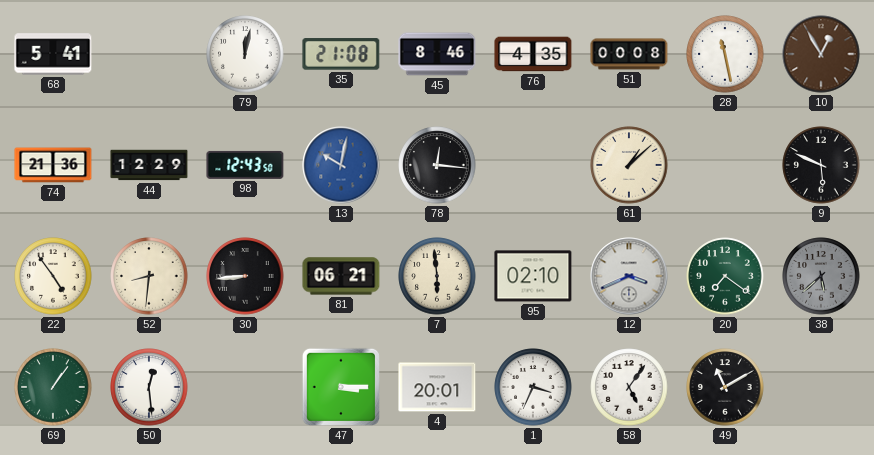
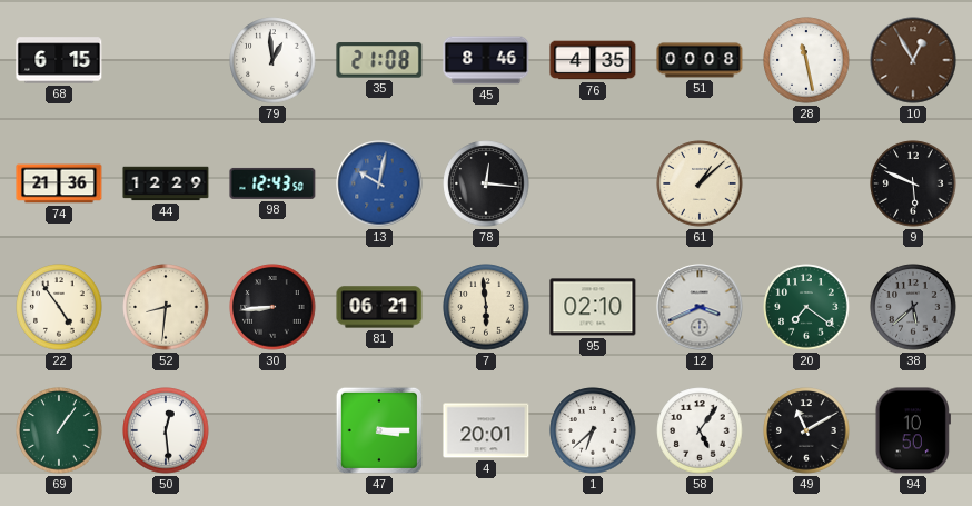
68: 5:41 -> 6:15
79: 12:02 -> 12:59
1: 3:34 -> 6:38
94: none -> 10:50
